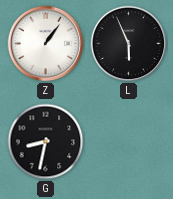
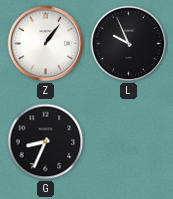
L: 5:56 -> 9:56
G: 8:32 -> 8:34
